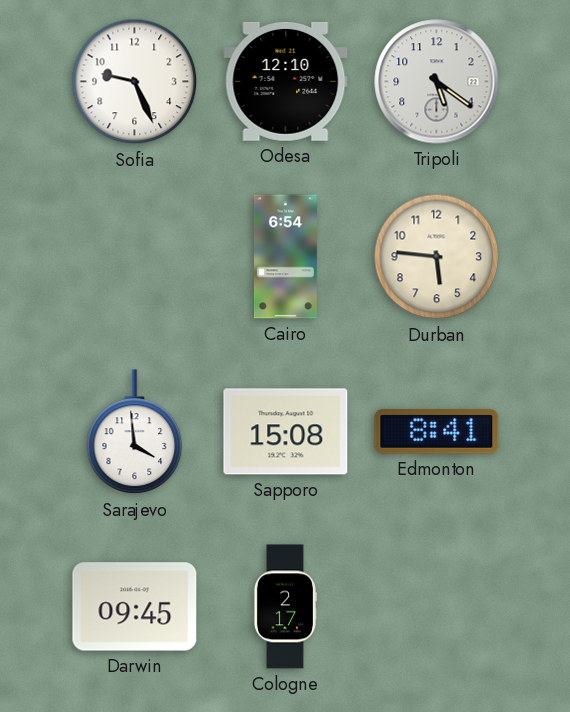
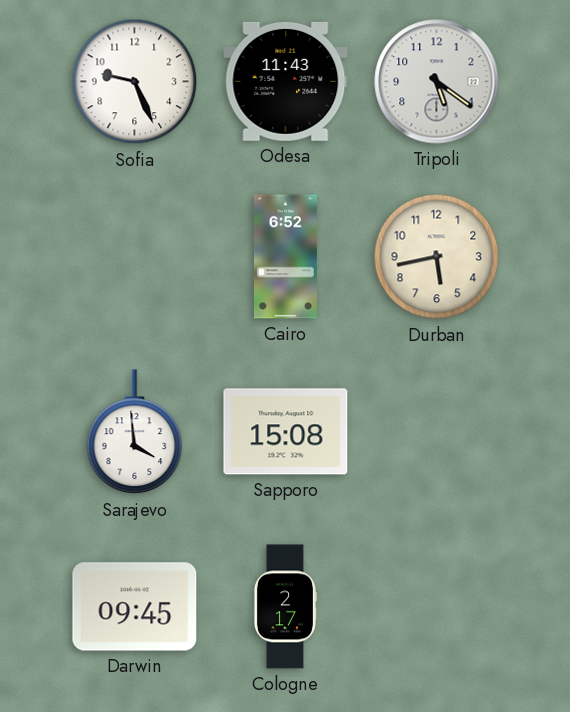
Odesa: 12:10 -> 11:43
Cairo: 6:54 -> 6:52
Durban: 5:46 -> 5:43
Edmonton: 8:41 -> none
